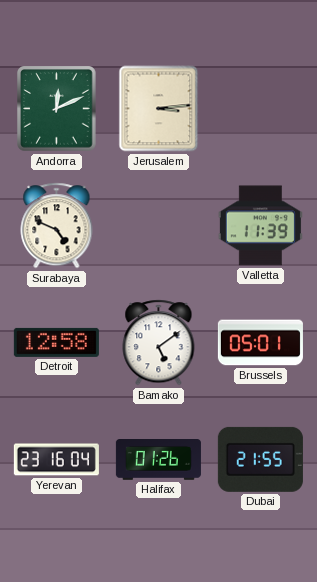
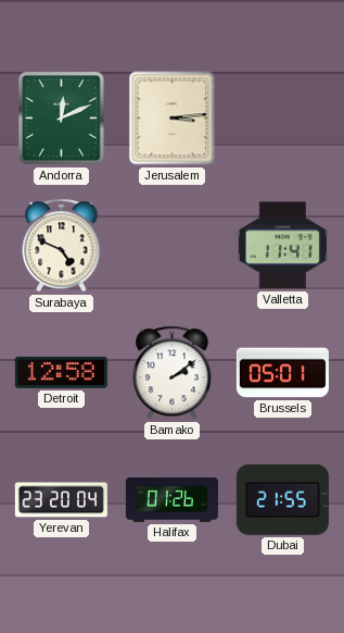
Valletta: 11:39 -> 11:41
Bamako: 5:09 -> 2:09
Yerevan: 23:16 -> 23:20
